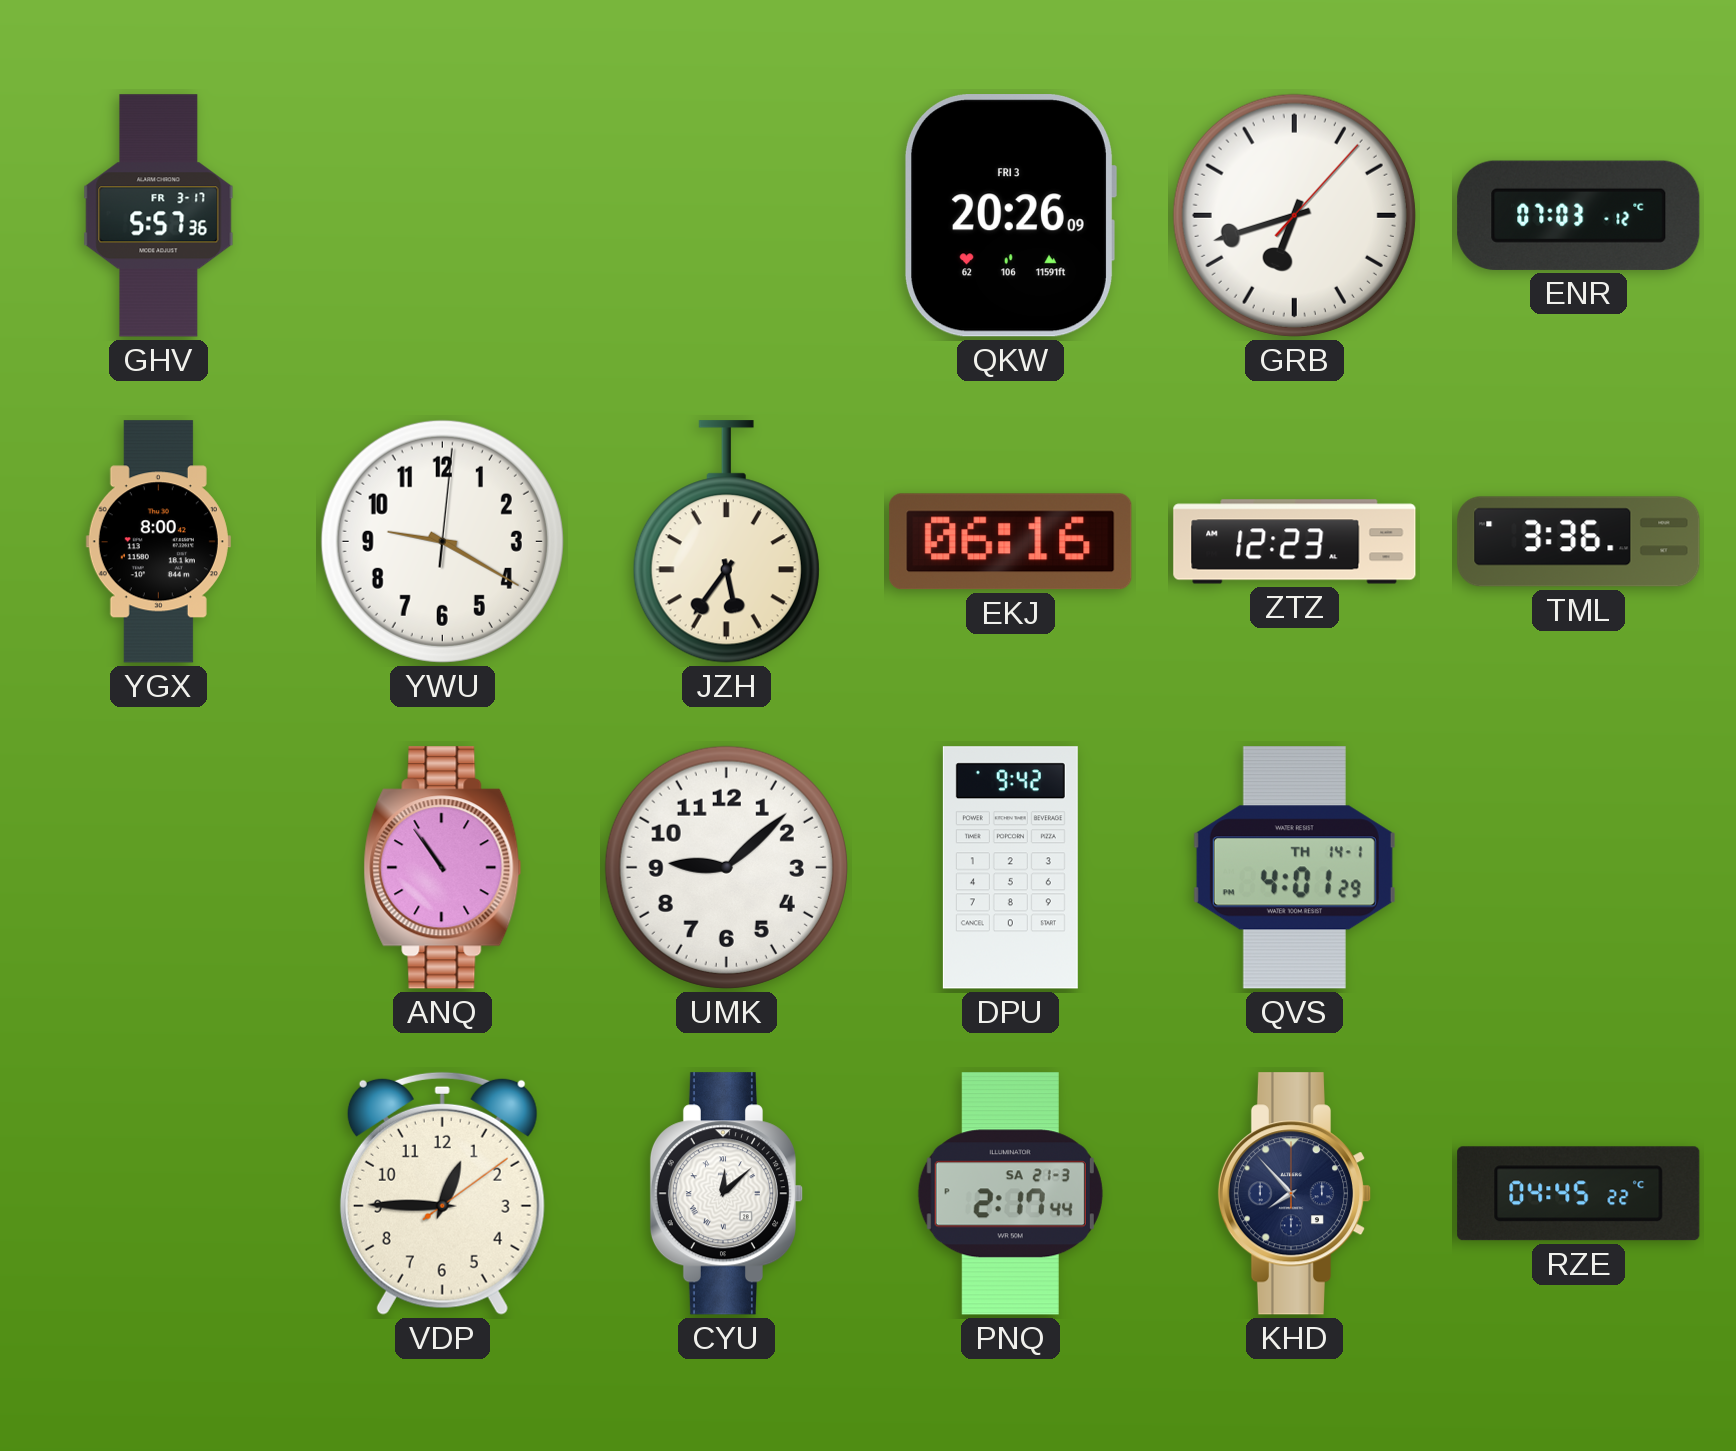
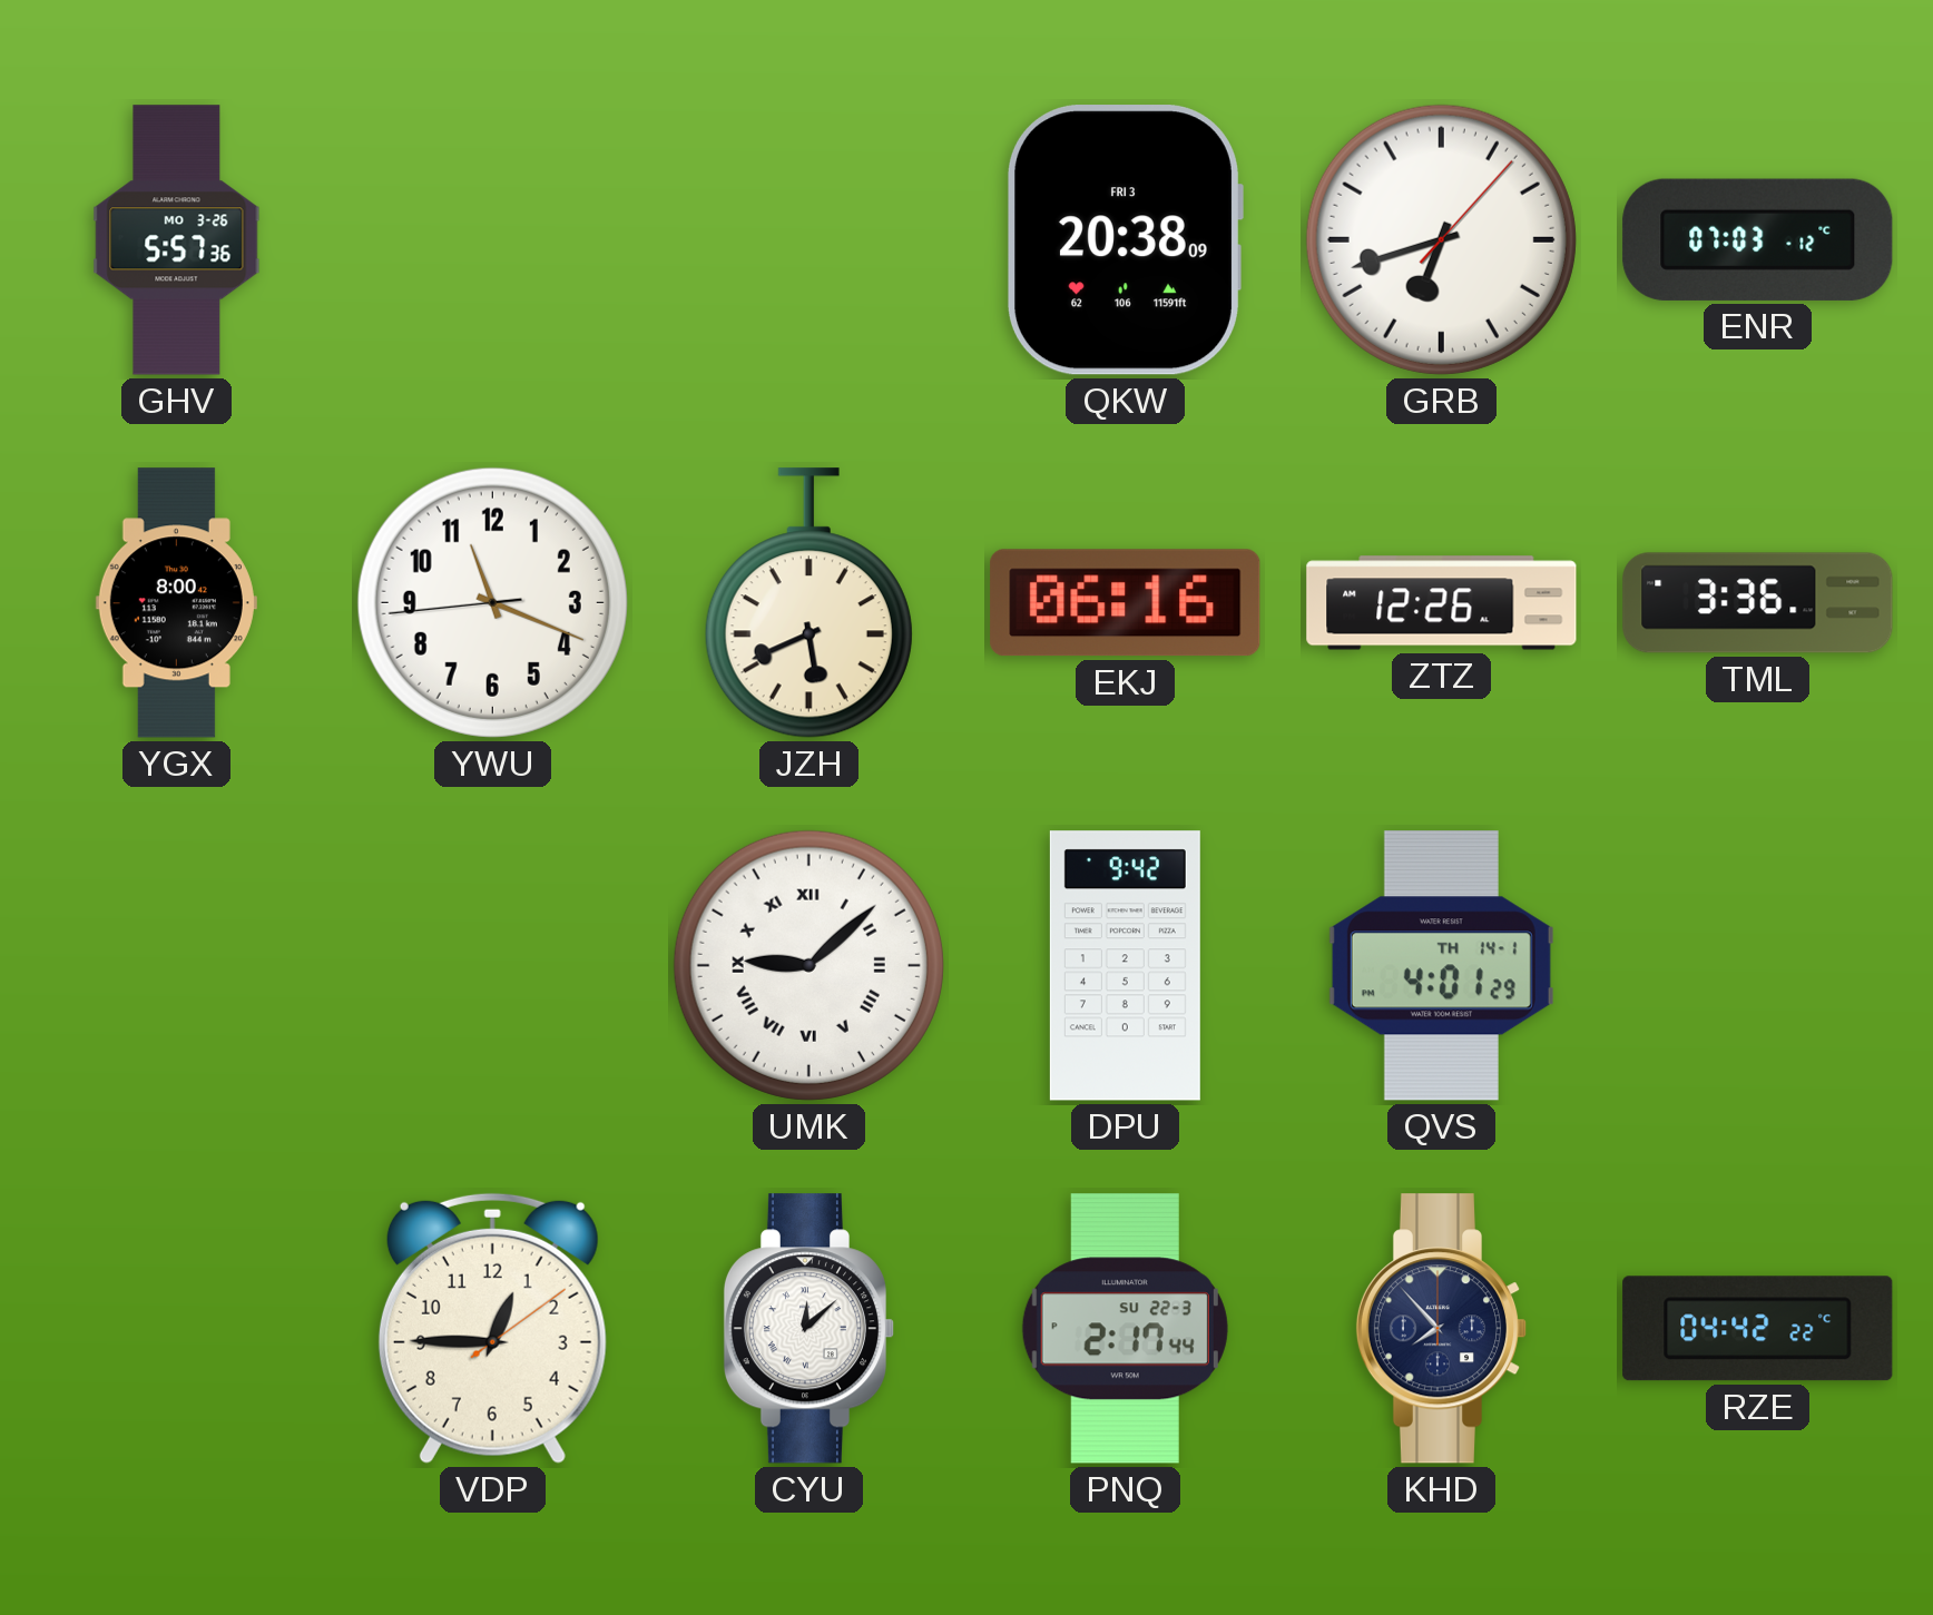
GHV date: FR 3-17 -> MO 3-26
QKW: 20:26 -> 20:38
YWU: 9:20 -> 11:18
JZH: 5:36 -> 5:41
ZTZ: 12:23 -> 12:26
ANQ: 10:54 -> none
UMK numerals: Arabic -> Roman
PNQ date: SA 21-3 -> SU 22-3
RZE: 04:45 -> 04:42
